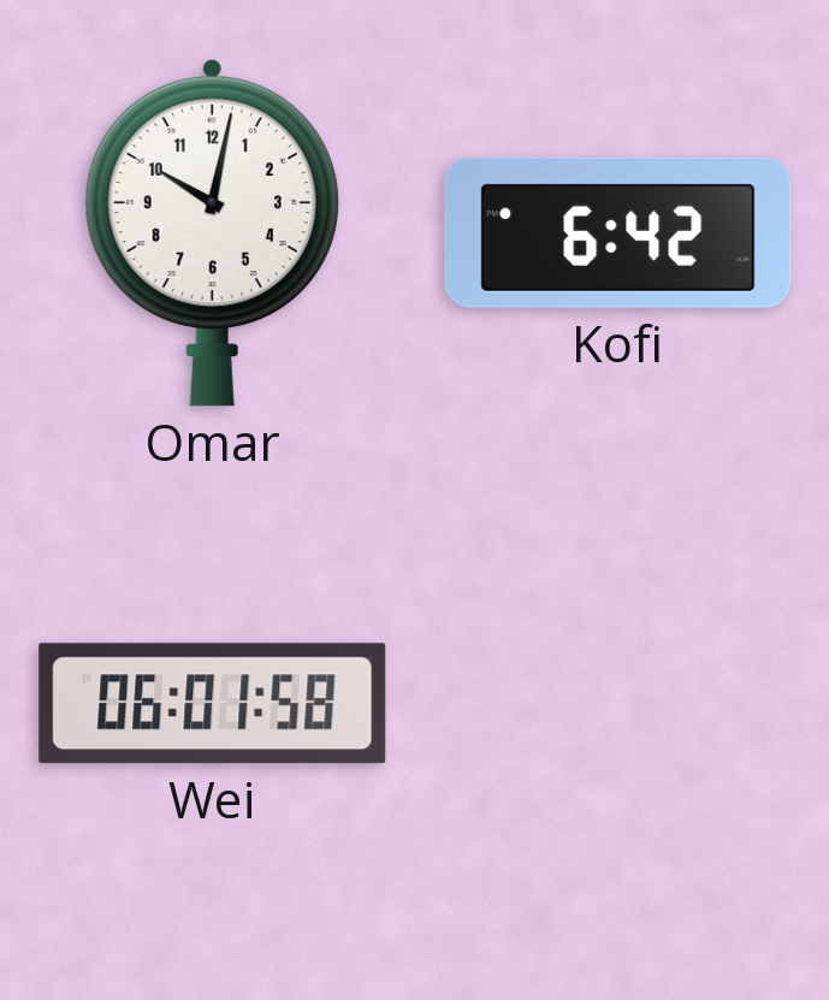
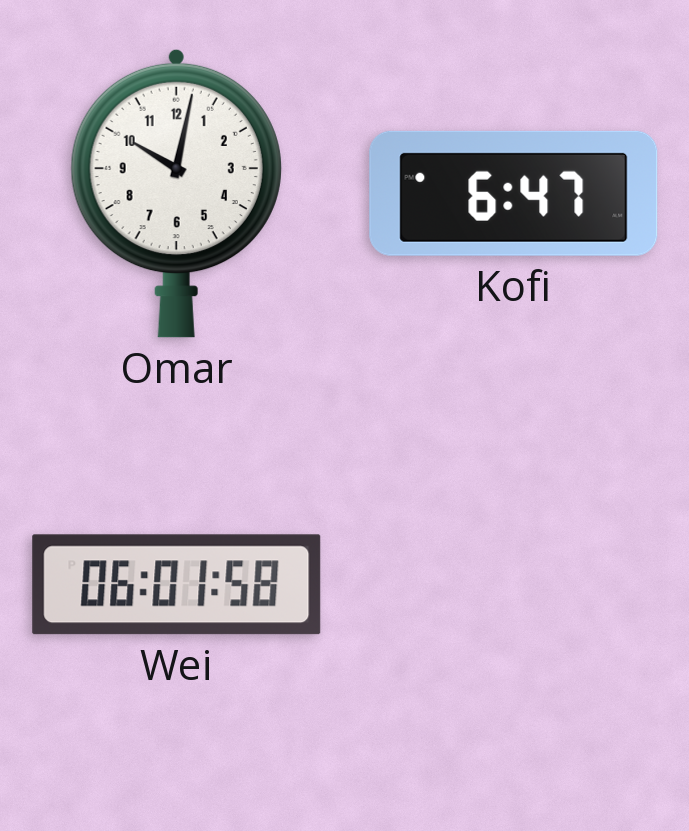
Kofi: 6:42 -> 6:47
